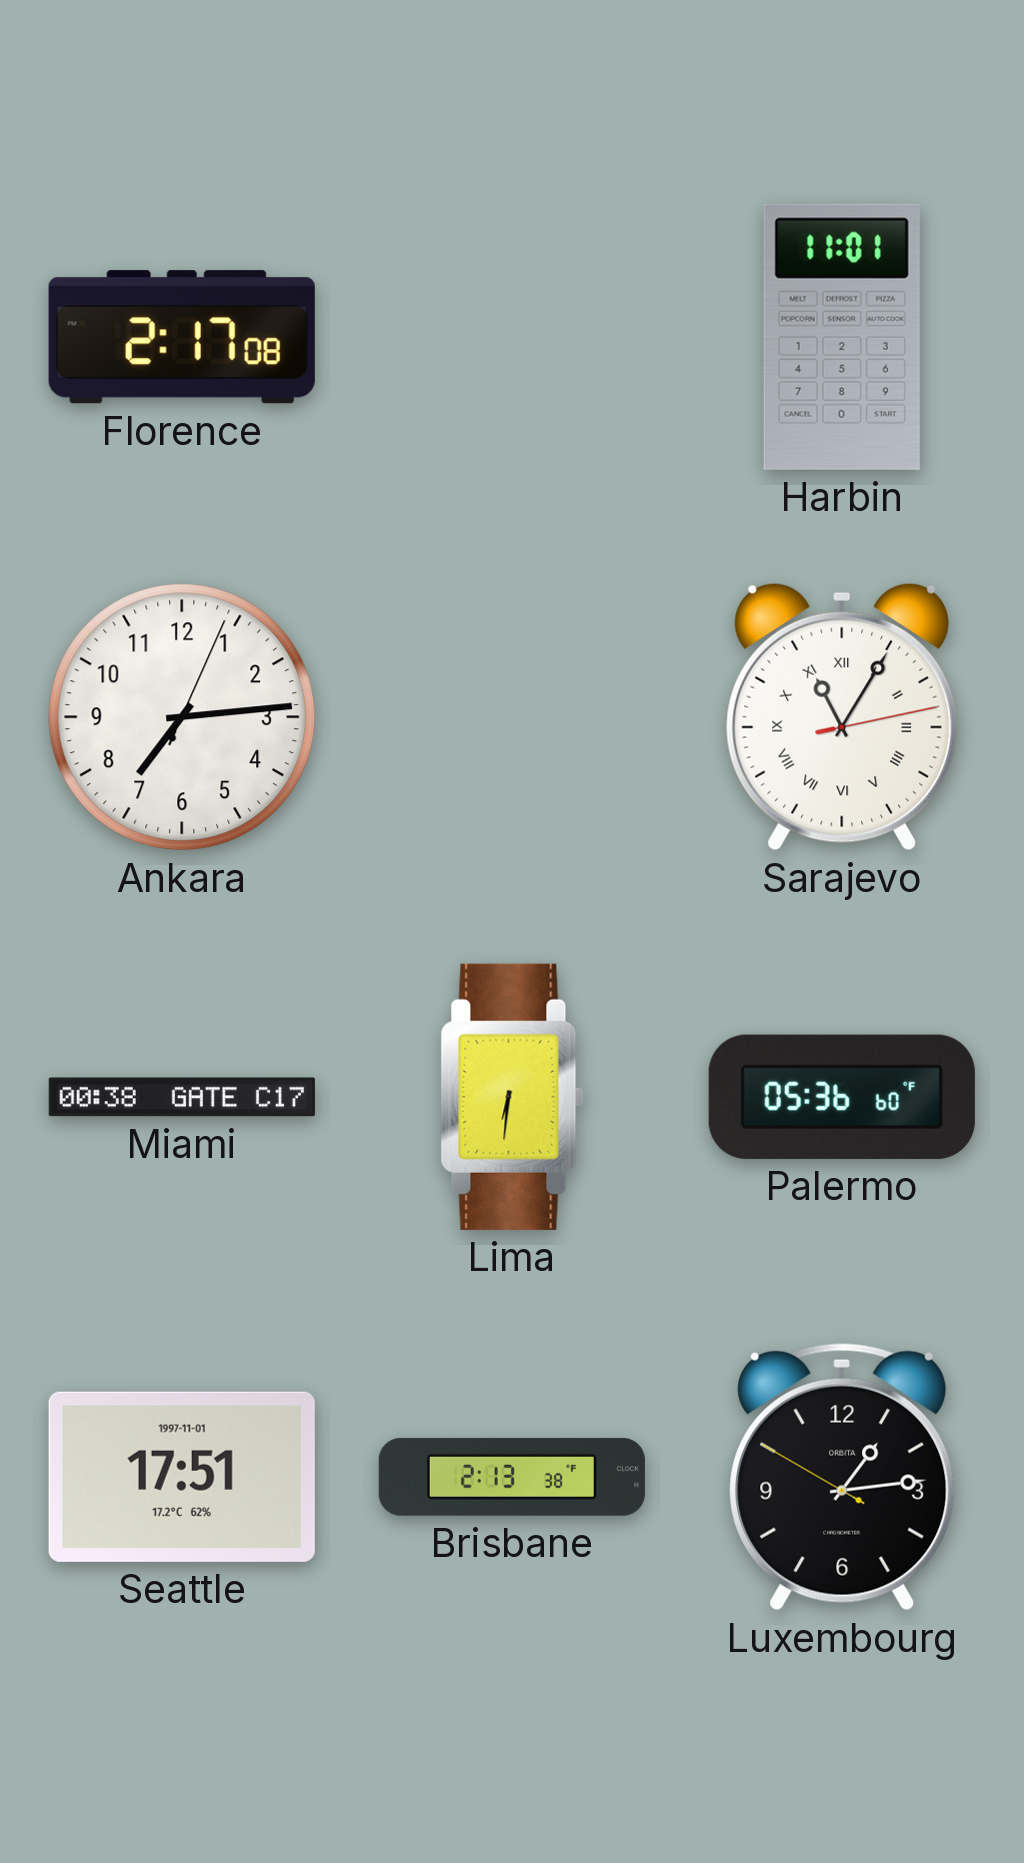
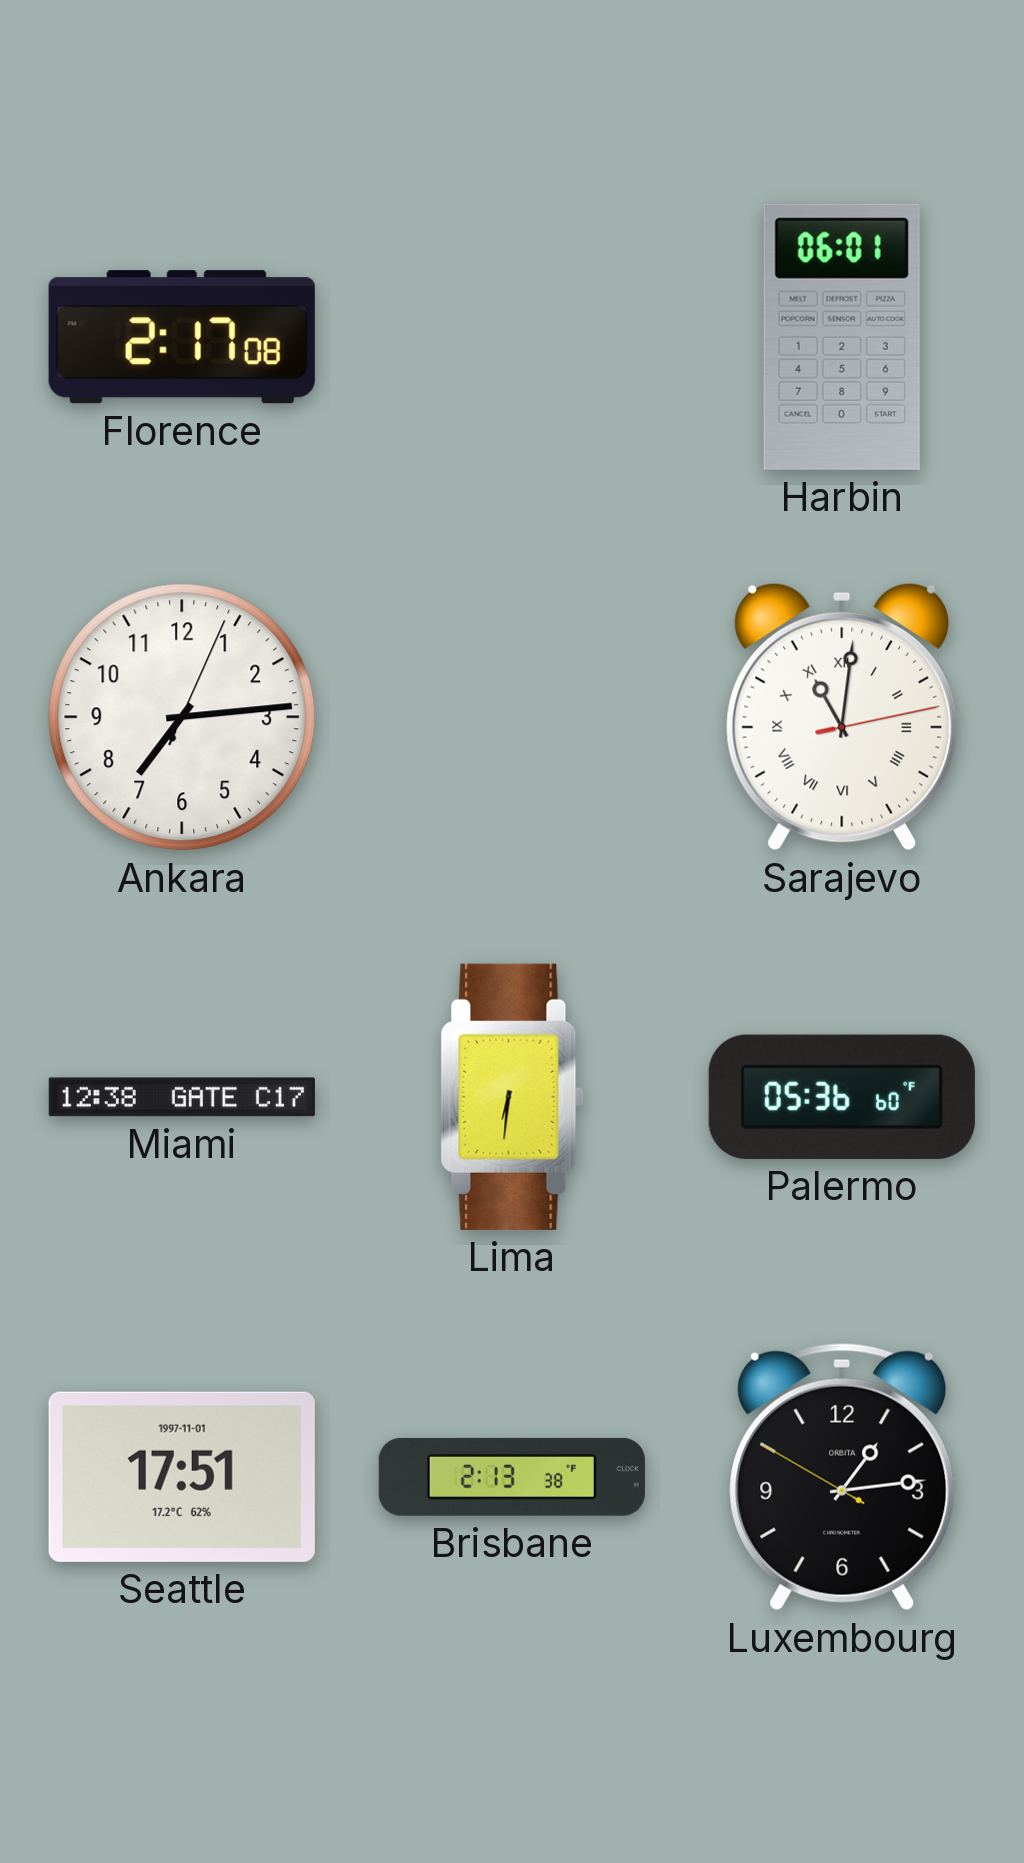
Harbin: 11:01 -> 06:01
Sarajevo: 11:05 -> 11:01
Miami: 00:38 -> 12:38
